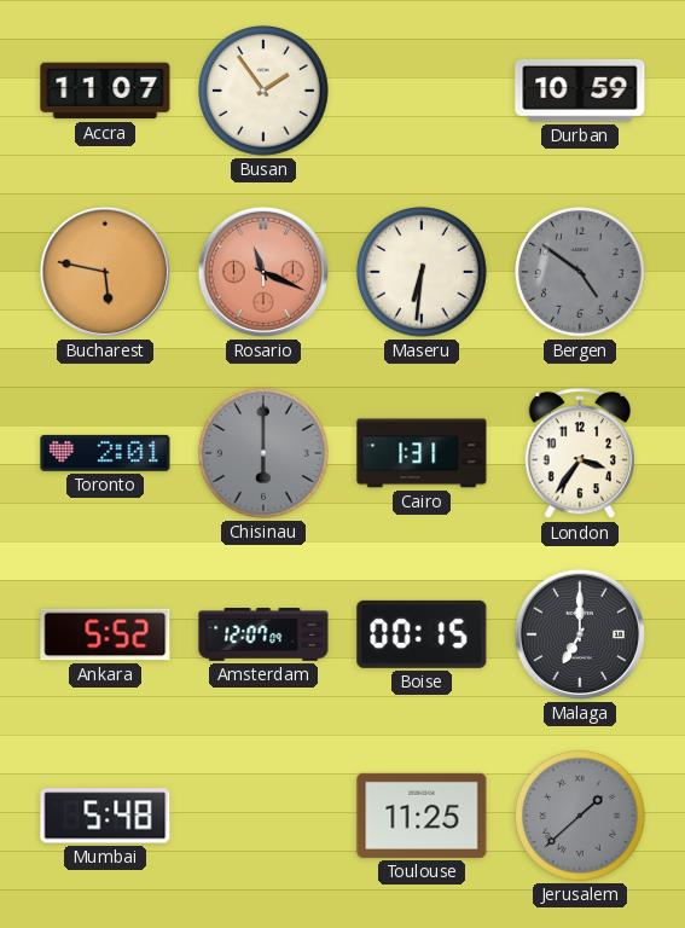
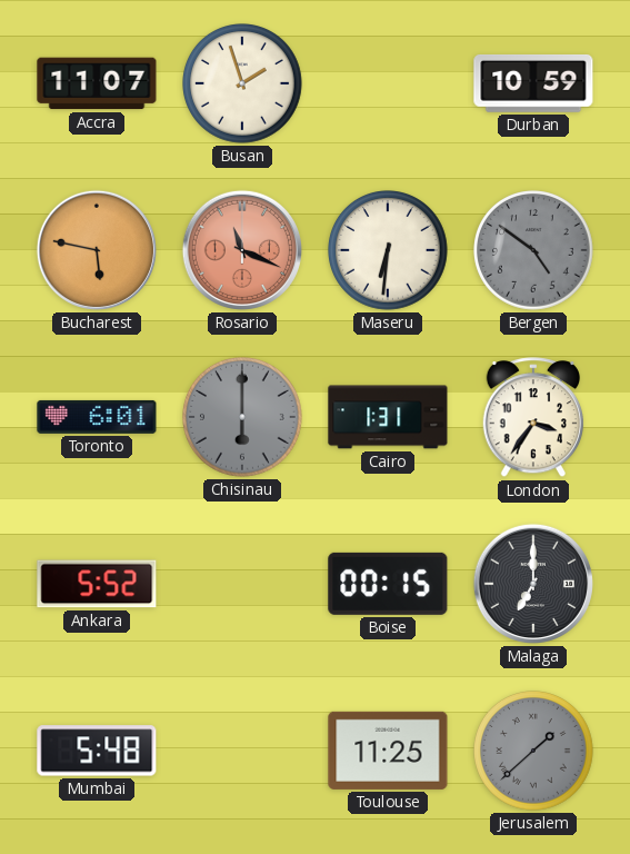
Busan: 1:54 -> 1:57
Toronto: 2:01 -> 6:01
Amsterdam: 12:07 -> none
